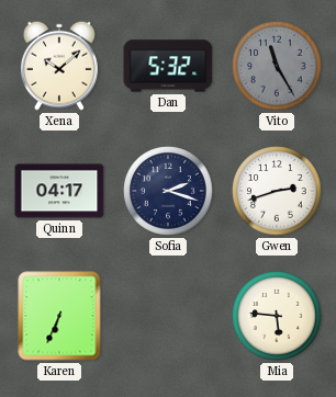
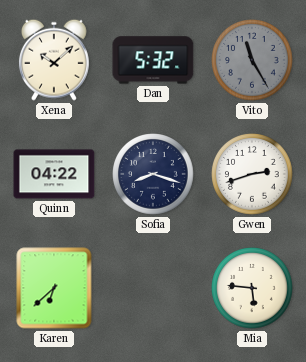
Quinn: 04:17 -> 04:22
Sofia: 2:18 -> 8:18
Karen: 6:34 -> 6:38
